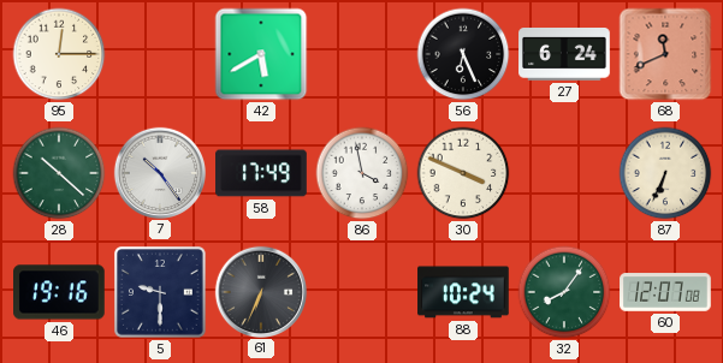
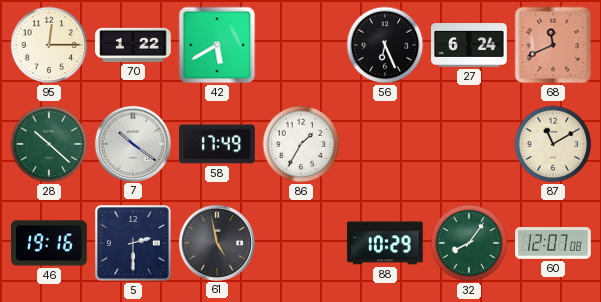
70: none -> 1:22
7: 10:24 -> 10:21
86: 3:58 -> 1:35
30: 3:49 -> none
87: 6:34 -> 11:10
5: 9:30 -> 2:30
61: 6:34 -> 4:58
88: 10:24 -> 10:29
